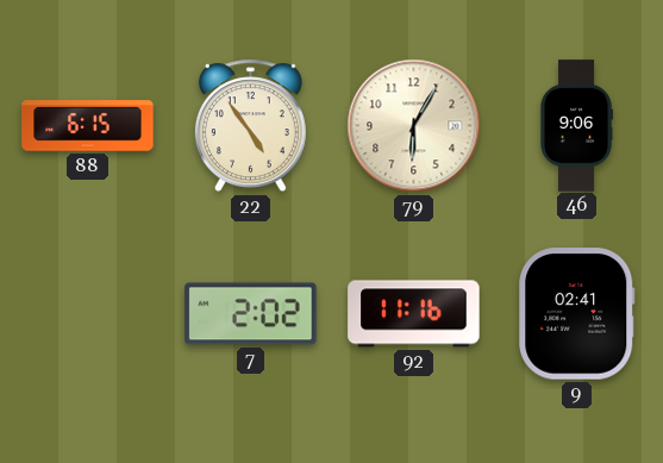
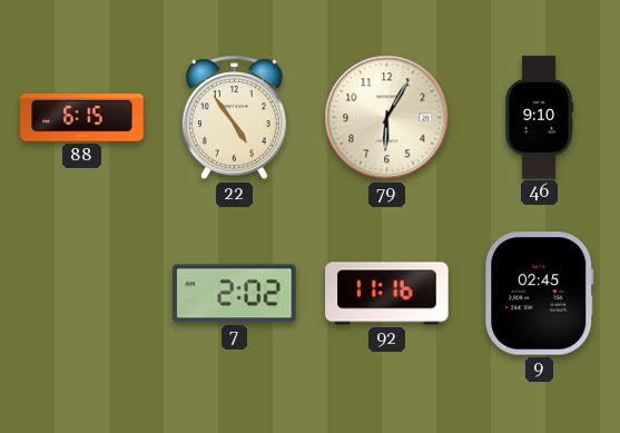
46: 9:06 -> 9:10
9: 02:41 -> 02:45
